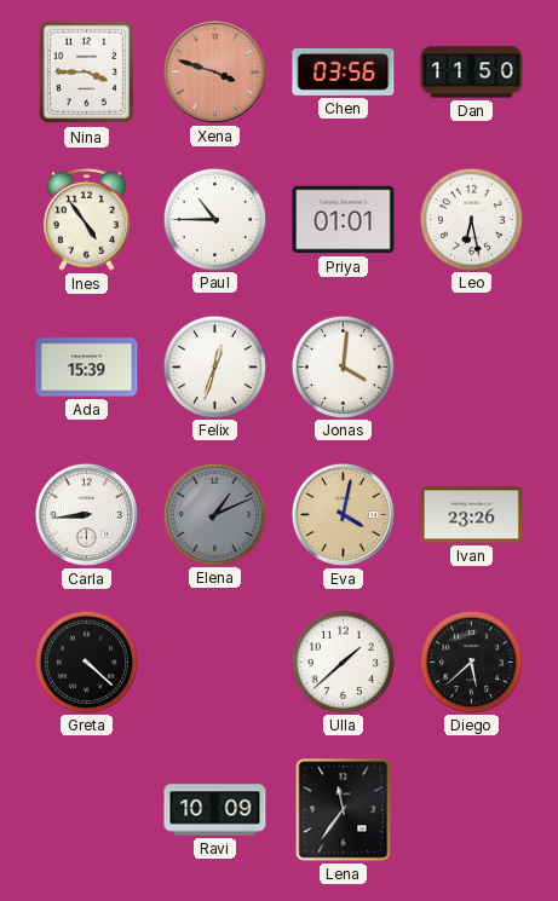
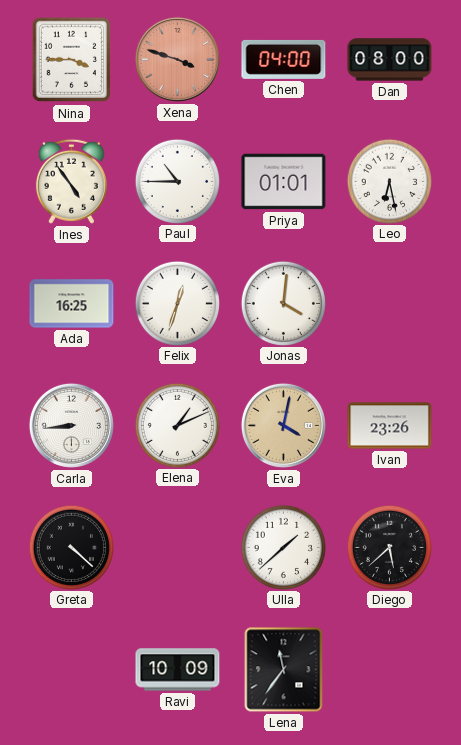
Chen: 03:56 -> 04:00
Dan: 11:50 -> 08:00
Ada: 15:39 -> 16:25
Elena dial: grey -> white
